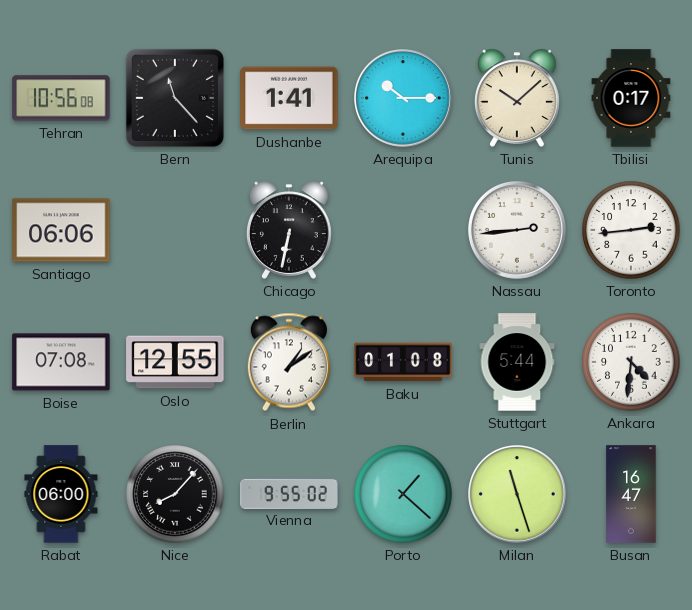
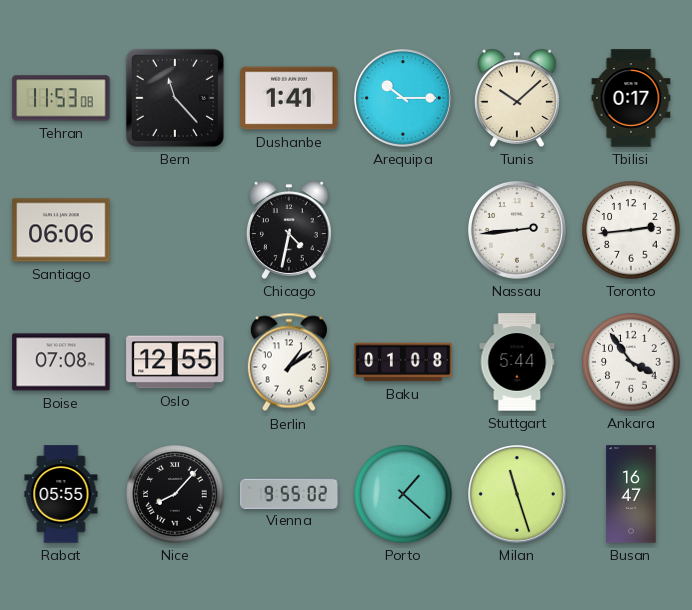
Tehran: 10:56 -> 11:53
Chicago: 6:32 -> 4:32
Ankara: 4:31 -> 3:54
Rabat: 06:00 -> 05:55
